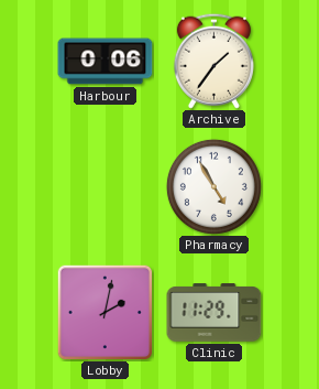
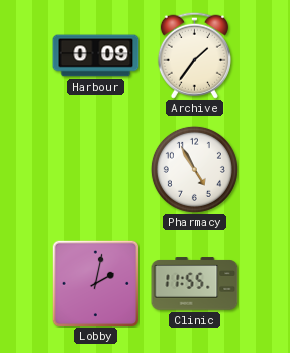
Harbour: 0:06 -> 0:09
Clinic: 11:29 -> 11:55
